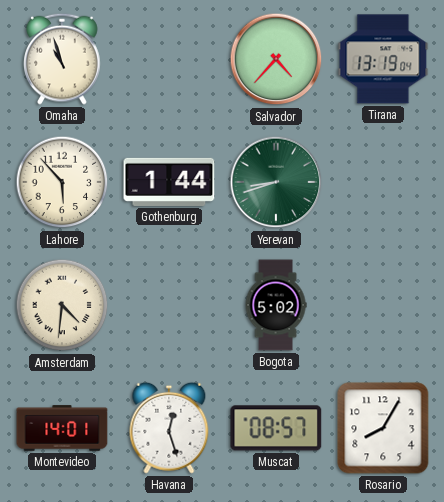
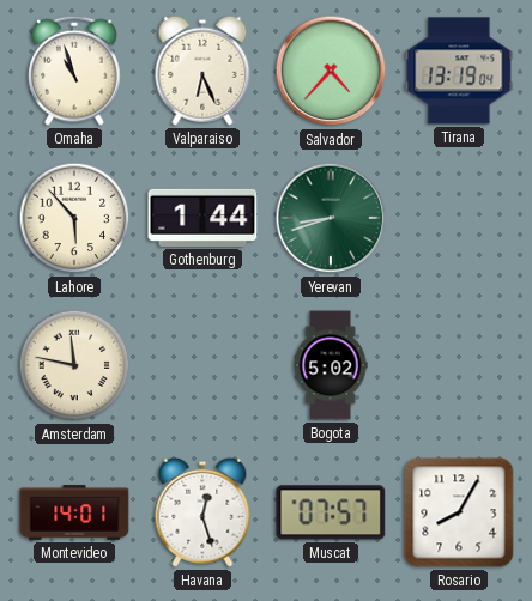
Valparaiso: none -> 6:26
Amsterdam: 4:31 -> 11:47
Muscat: 08:57 -> 07:57
